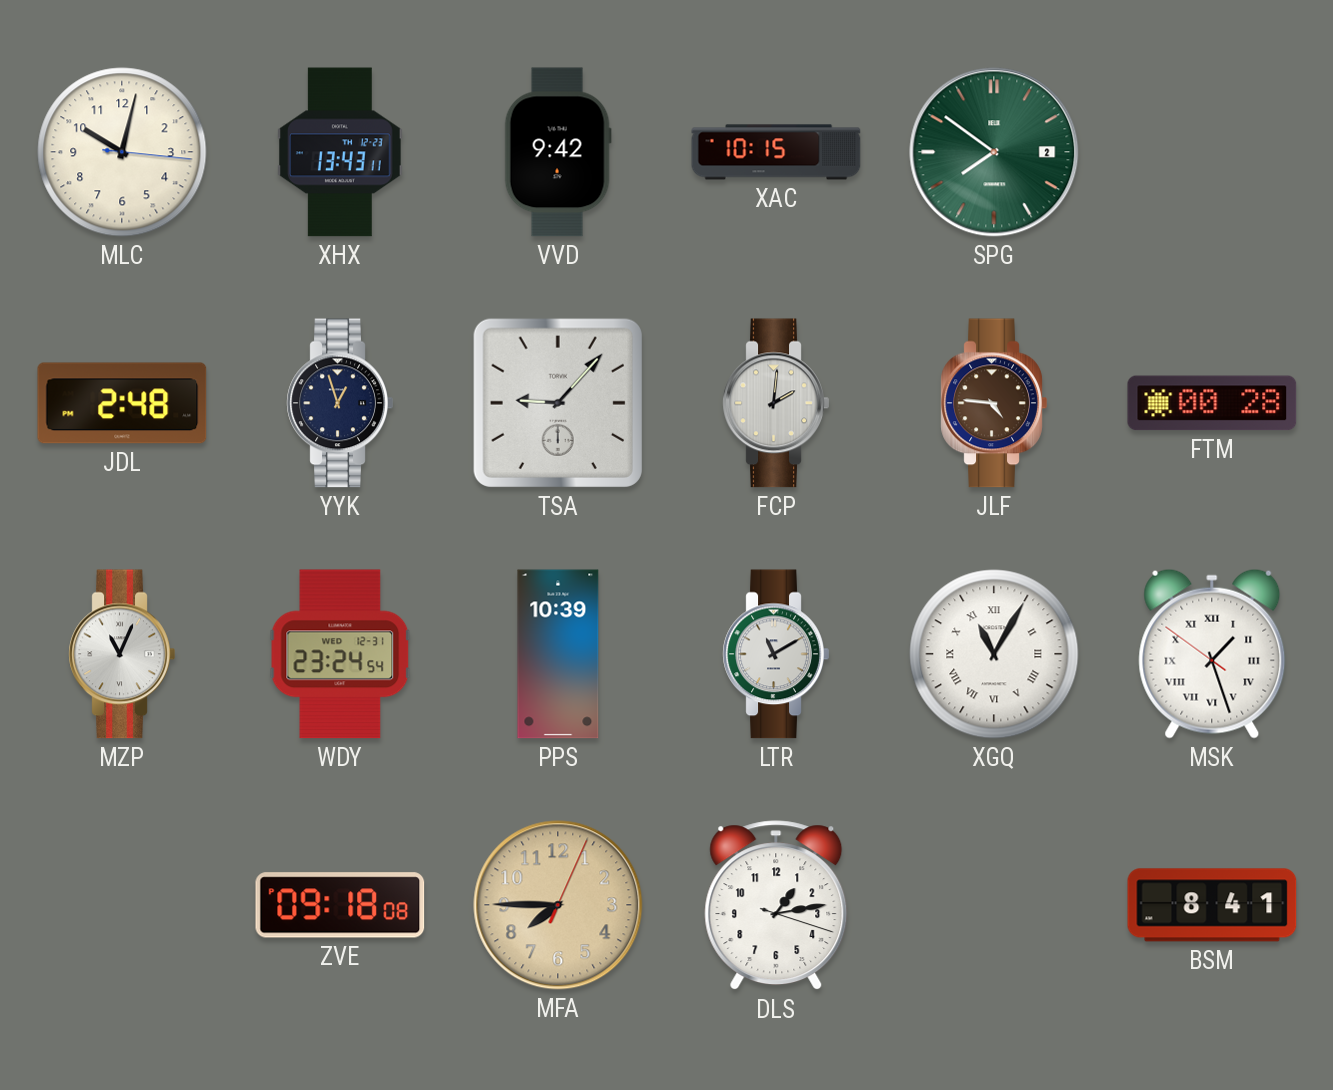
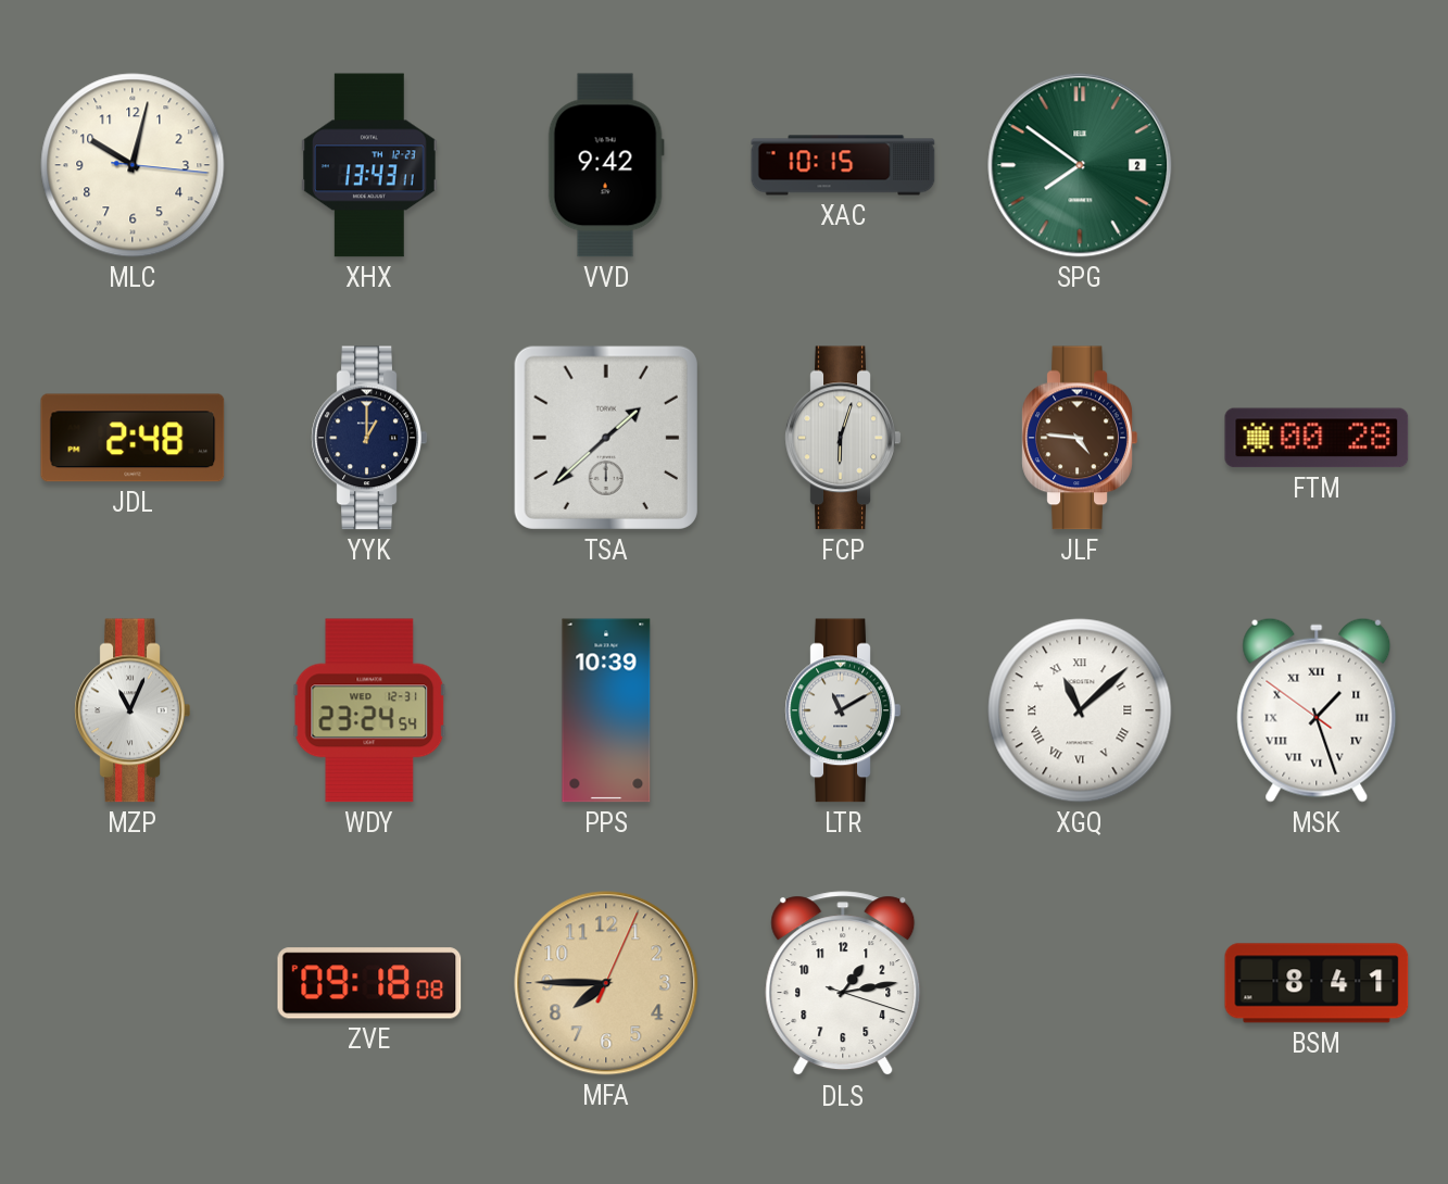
YYK: 12:57 -> 1:00
TSA: 9:07 -> 1:38
FCP: 2:01 -> 6:03
XGQ: 11:05 -> 11:08
